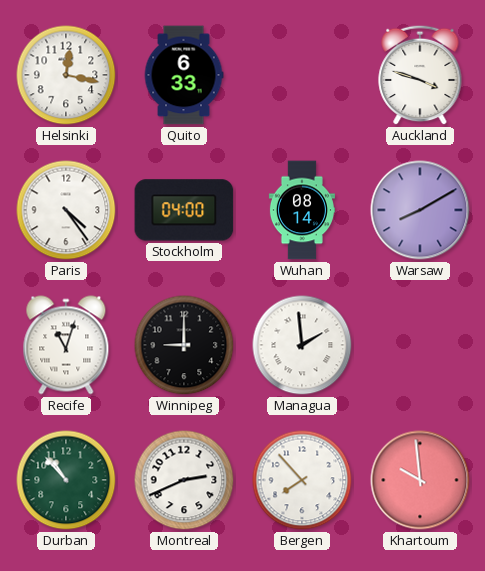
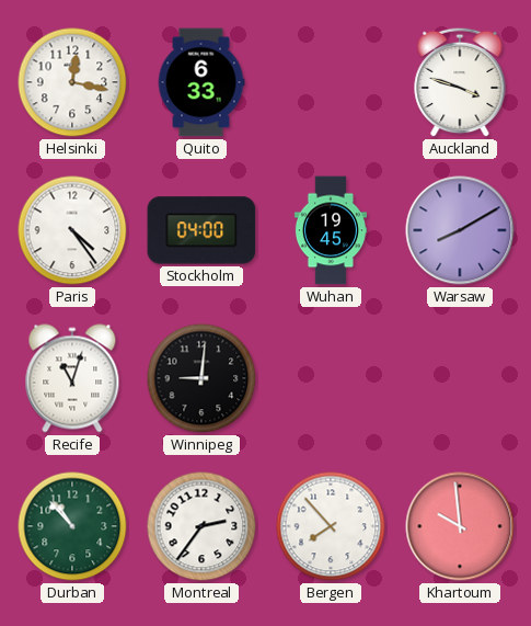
Wuhan: 08:14 -> 19:45
Winnipeg: 9:00 -> 9:01
Managua: 1:59 -> none
Montreal: 2:41 -> 2:36
